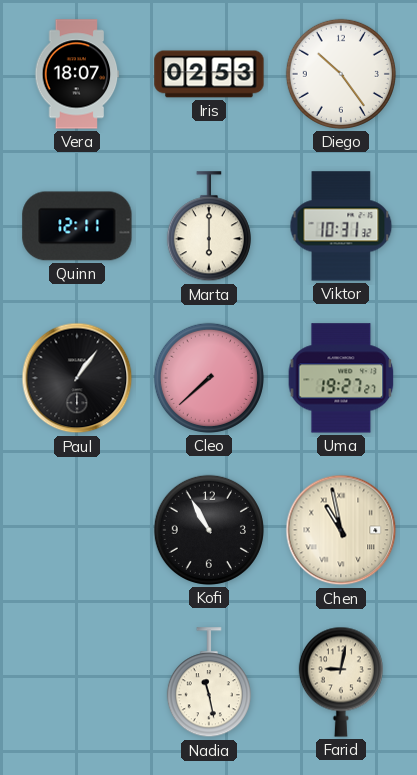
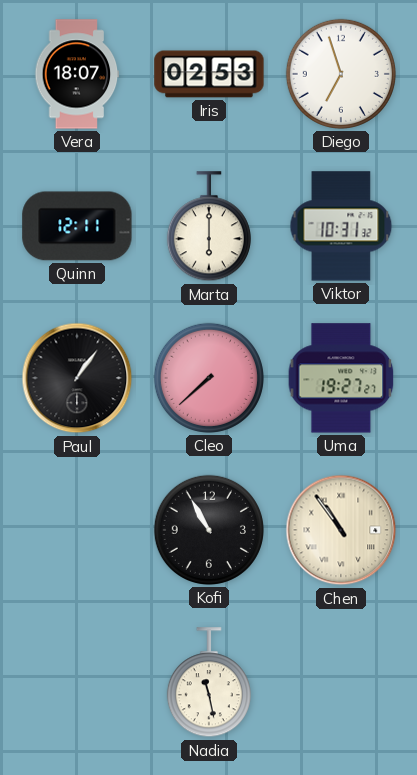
Diego: 10:24 -> 6:57
Chen: 10:58 -> 10:54
Farid: 9:02 -> none
